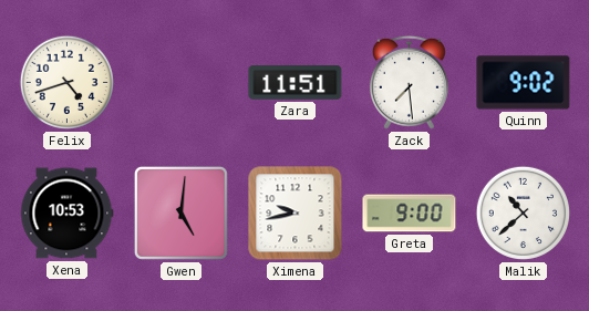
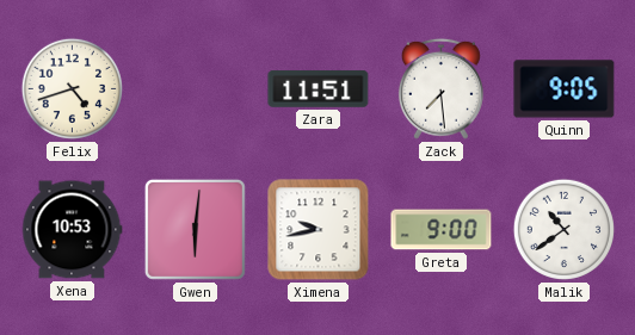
Quinn: 9:02 -> 9:05
Gwen: 5:01 -> 6:01
Malik: 10:38 -> 10:39
